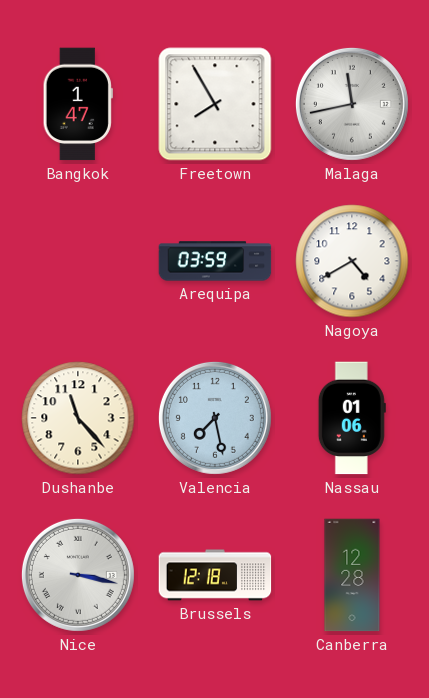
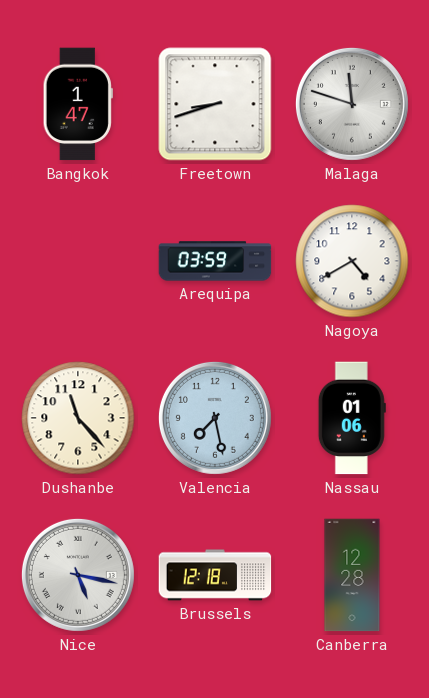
Freetown: 7:55 -> 8:42
Malaga: 11:43 -> 11:48
Nice: 3:17 -> 5:17
